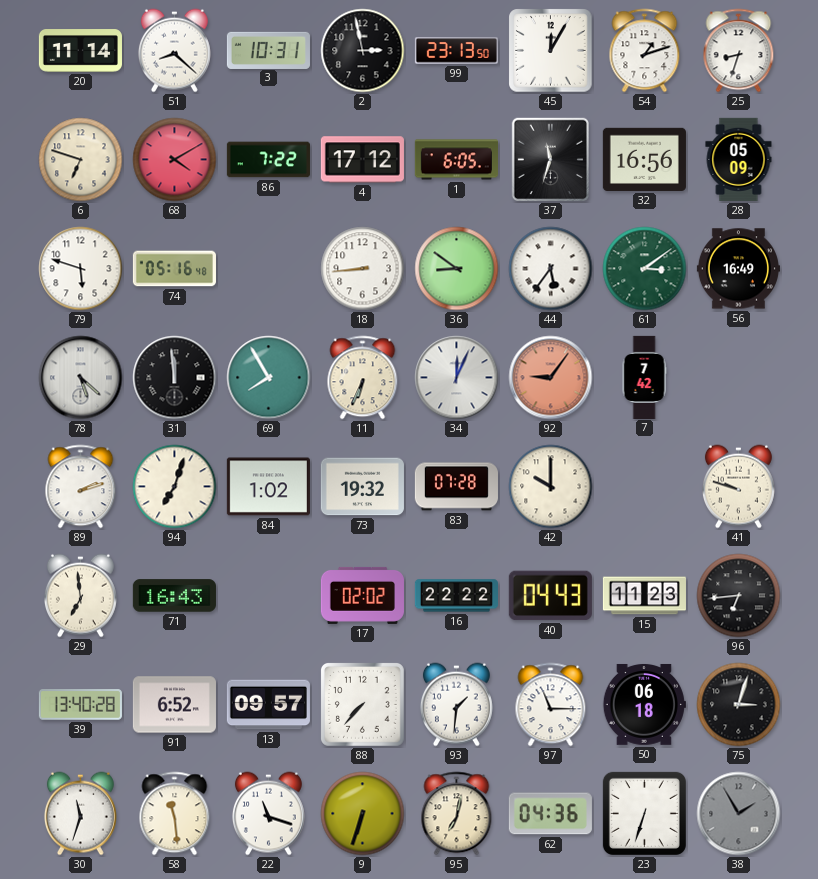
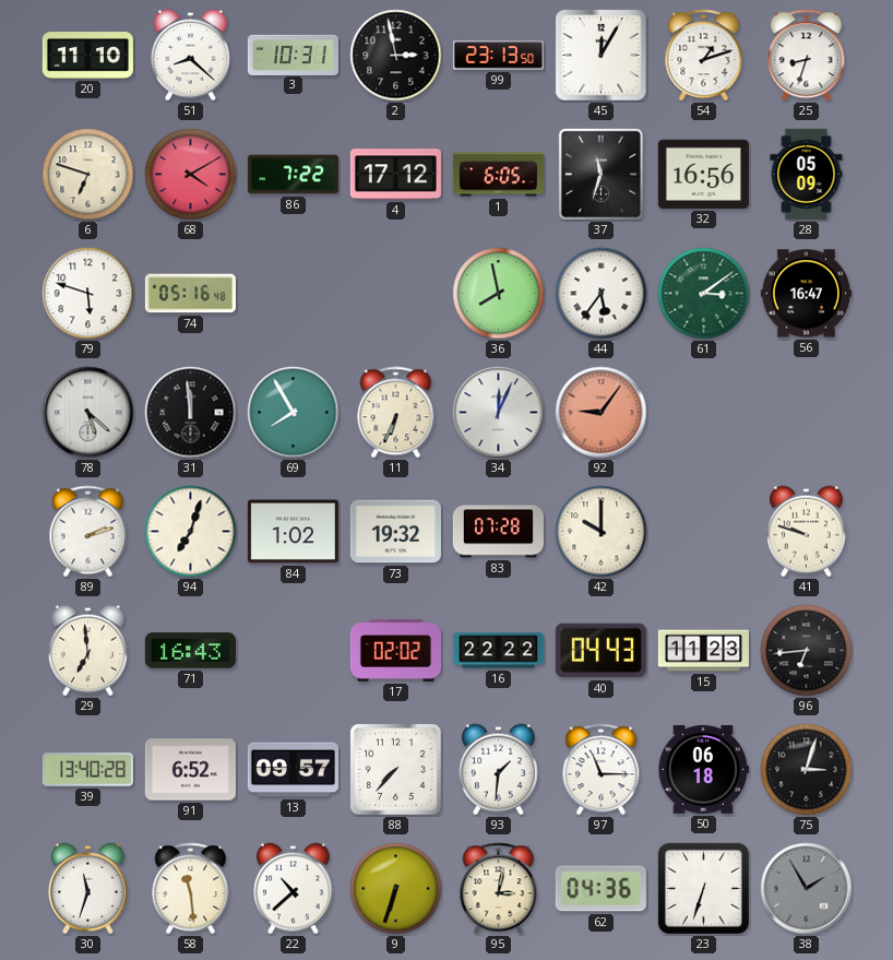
20: 11:14 -> 11:10
18: 8:44 -> none
36: 8:51 -> 7:58
56: 16:49 -> 16:47
7: 7:42 -> none
22: 11:18 -> 10:38
95: 7:02 -> 3:02
